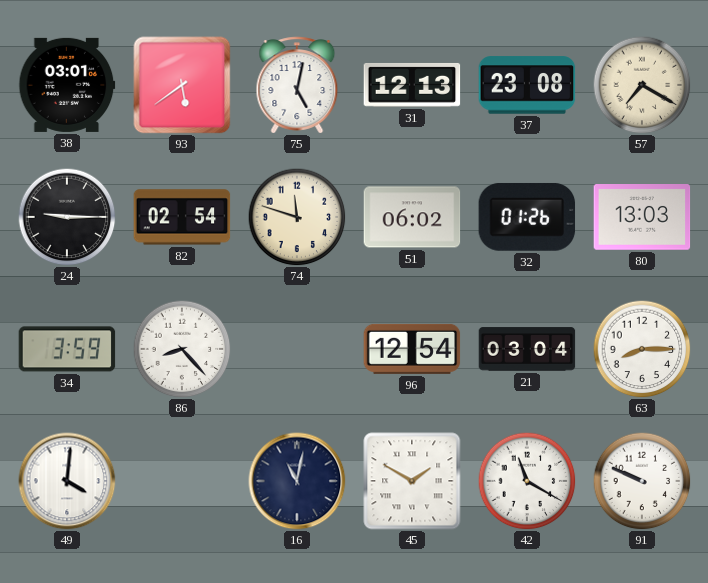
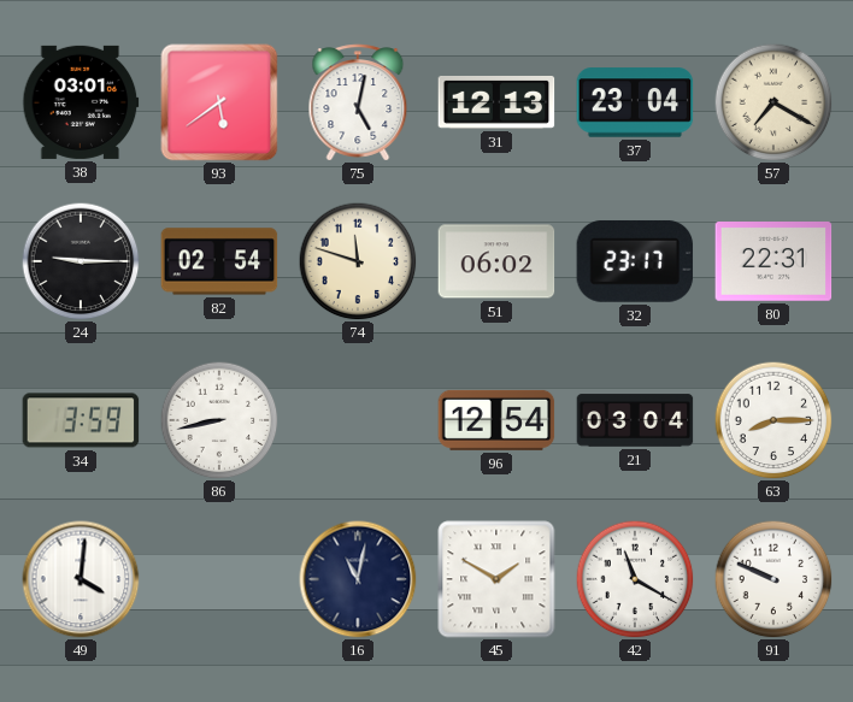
37: 23:08 -> 23:04
32: 01:26 -> 23:17
80: 13:03 -> 22:31
86: 8:23 -> 8:43
